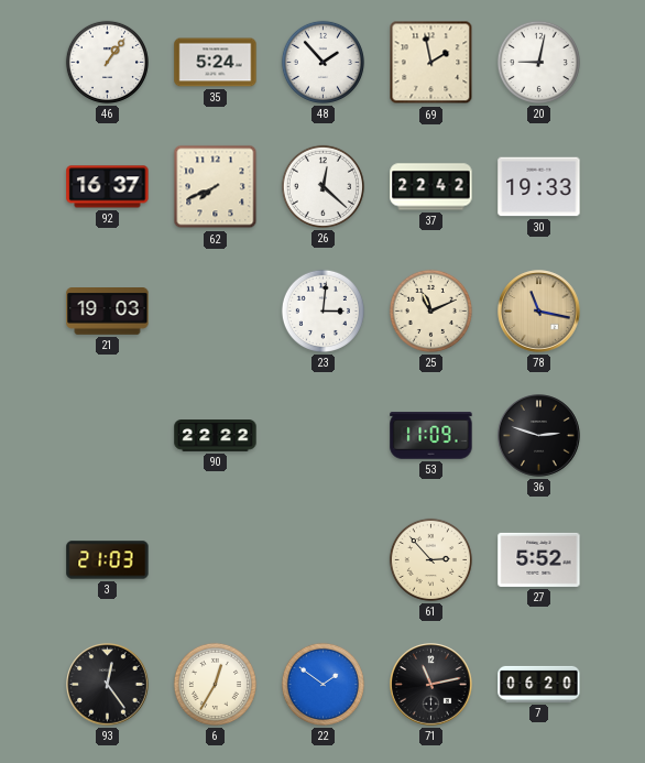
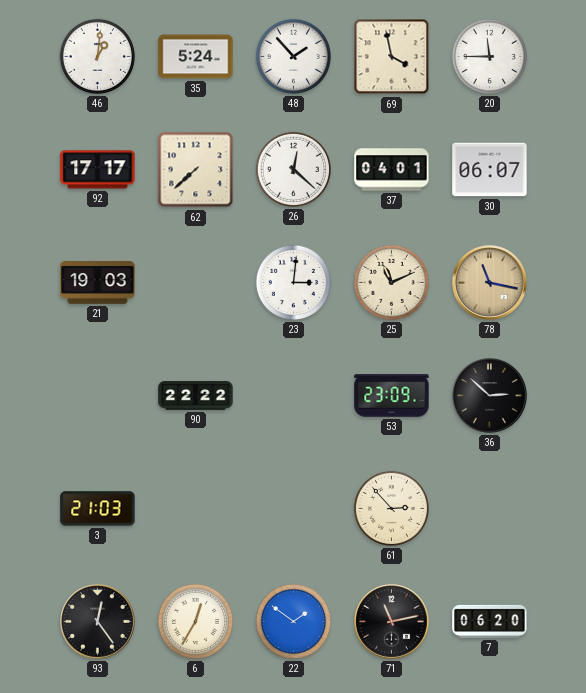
46: 1:06 -> 1:01
69: 1:58 -> 3:58
20: 9:02 -> 11:45
92: 16:37 -> 17:17
62: 7:41 -> 7:38
37: 22:42 -> 04:01
30: 19:33 -> 06:07
53: 11:09 -> 23:09
36: 2:48 -> 2:52
27: 5:52 -> none
